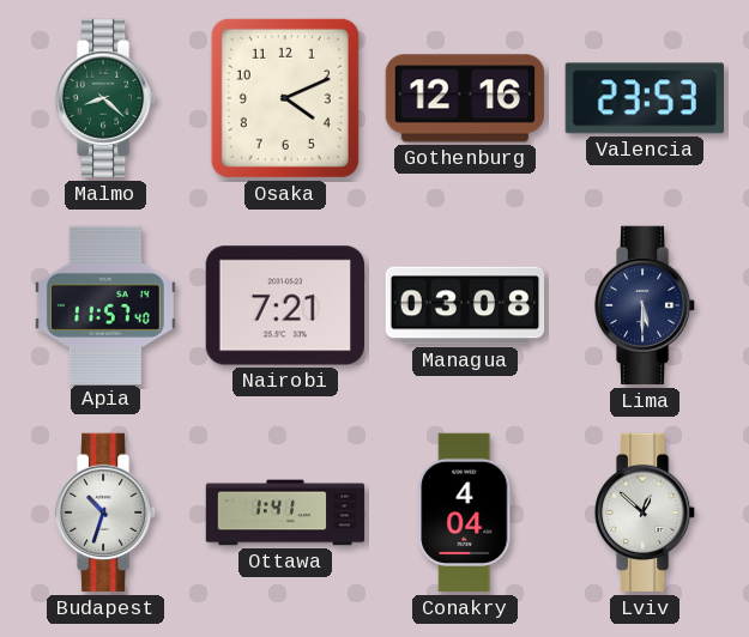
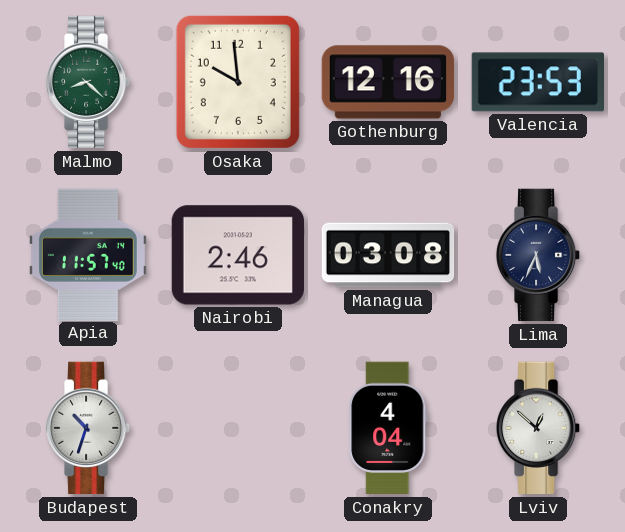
Osaka: 4:11 -> 9:59
Nairobi: 7:21 -> 2:46
Lima: 5:30 -> 5:34
Ottawa: 1:41 -> none
